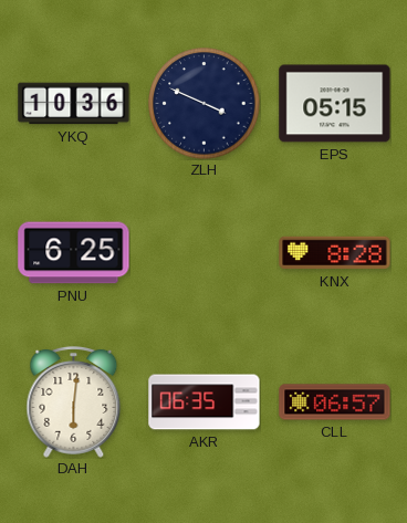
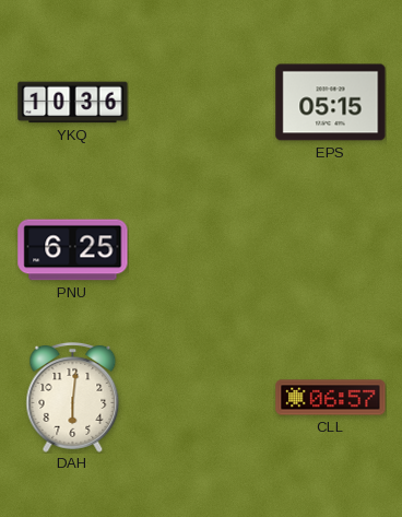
ZLH: 3:49 -> none
KNX: 8:28 -> none
AKR: 06:35 -> none
